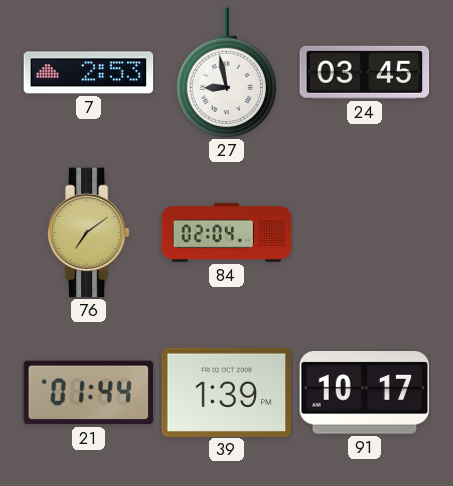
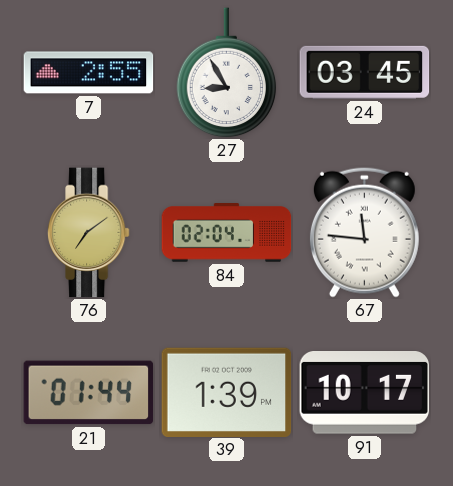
7: 2:53 -> 2:55
27: 8:58 -> 8:55
67: none -> 11:46
